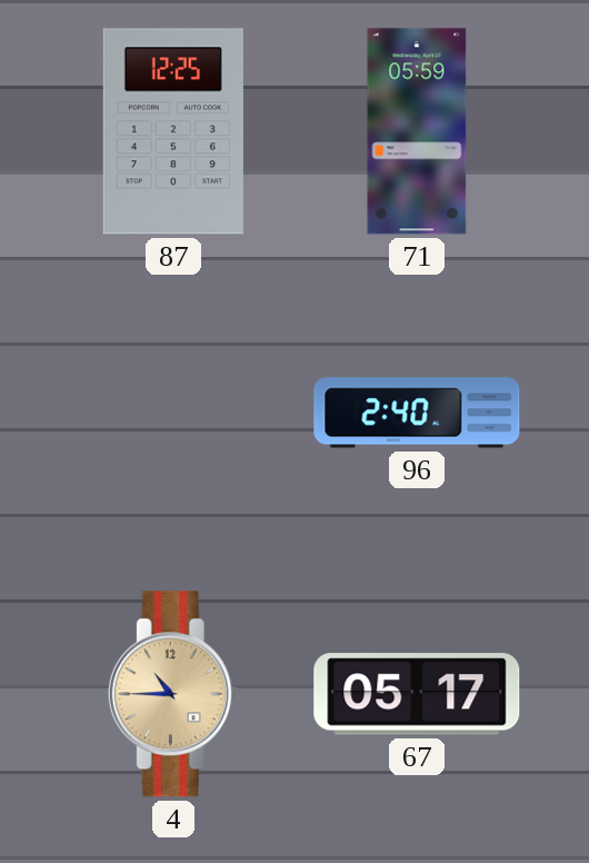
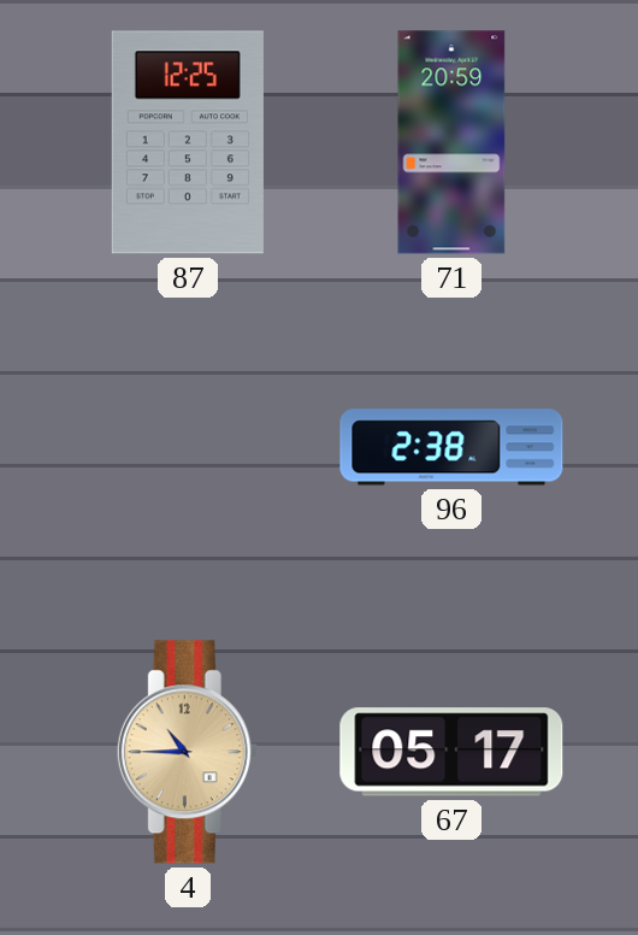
71: 05:59 -> 20:59
96: 2:40 -> 2:38
